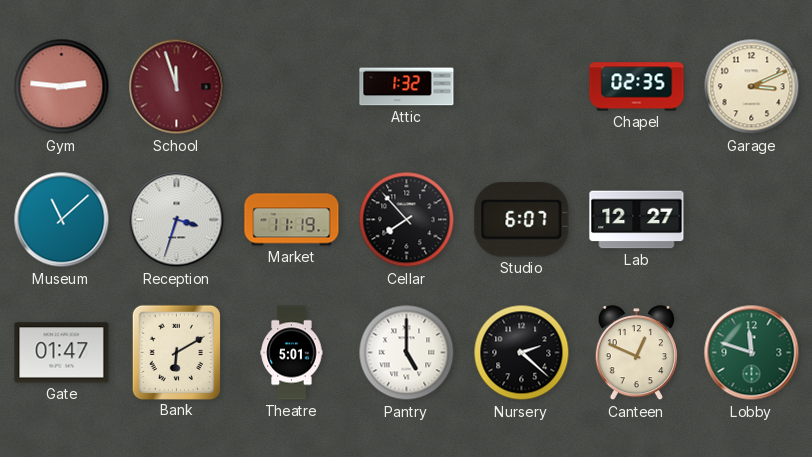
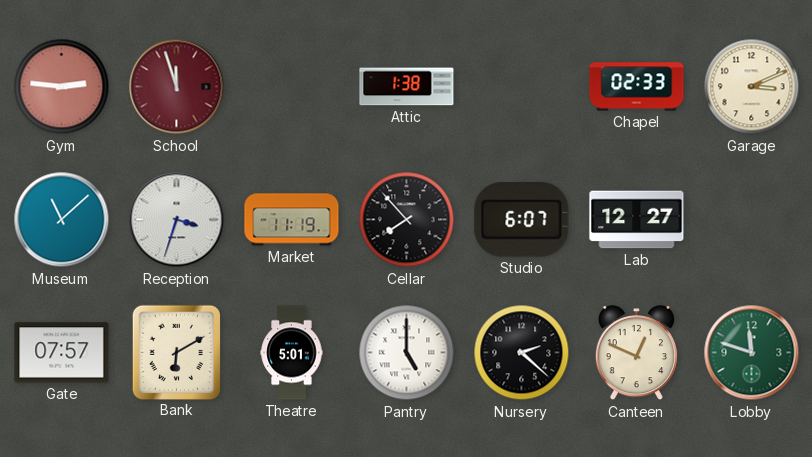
Attic: 1:32 -> 1:38
Chapel: 02:35 -> 02:33
Gate: 01:47 -> 07:57
